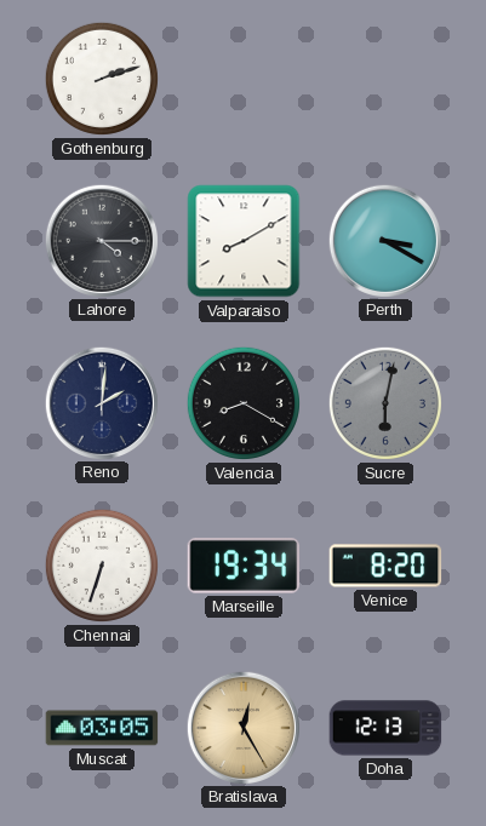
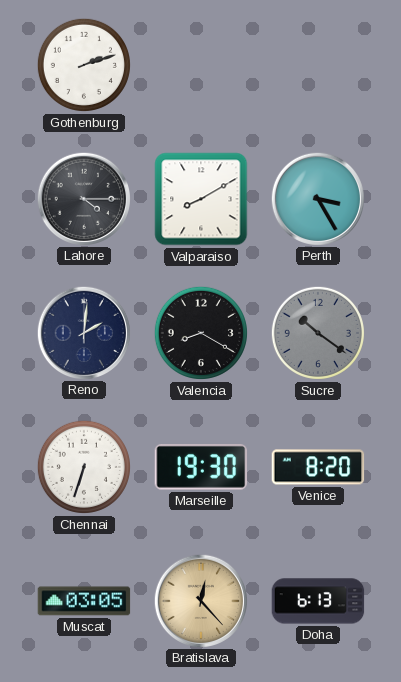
Perth: 3:20 -> 3:25
Sucre: 6:02 -> 10:21
Marseille: 19:34 -> 19:30
Bratislava: 12:25 -> 12:23
Doha: 12:13 -> 6:13
